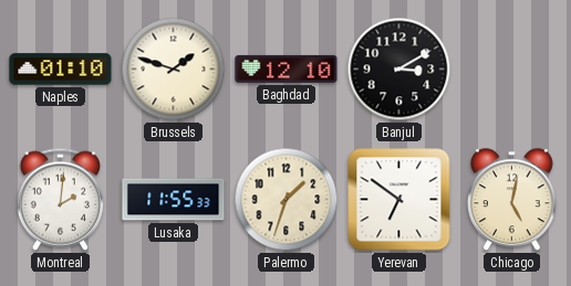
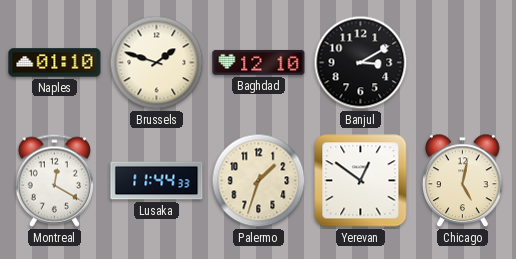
Montreal: 2:01 -> 12:20
Lusaka: 11:55 -> 11:44
Yerevan: 6:51 -> 12:51
